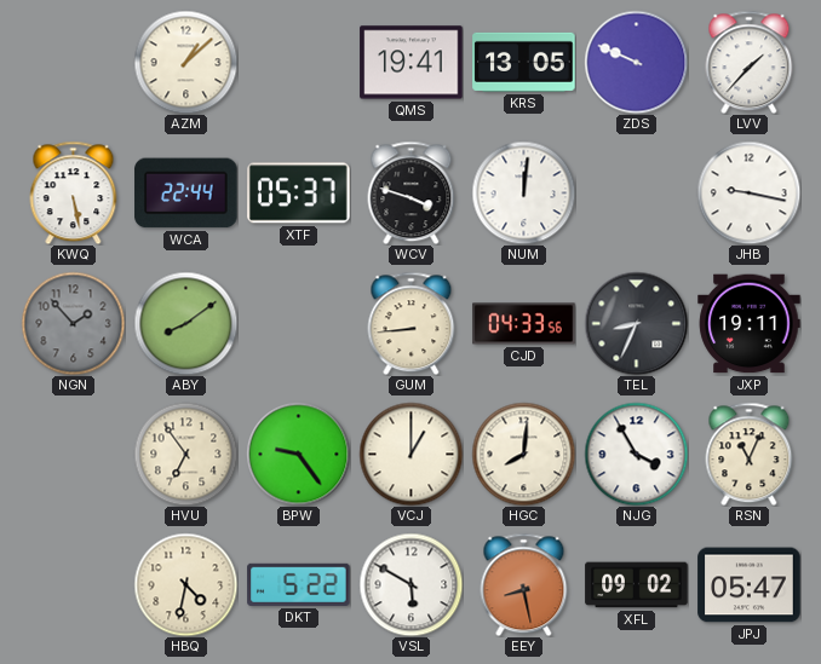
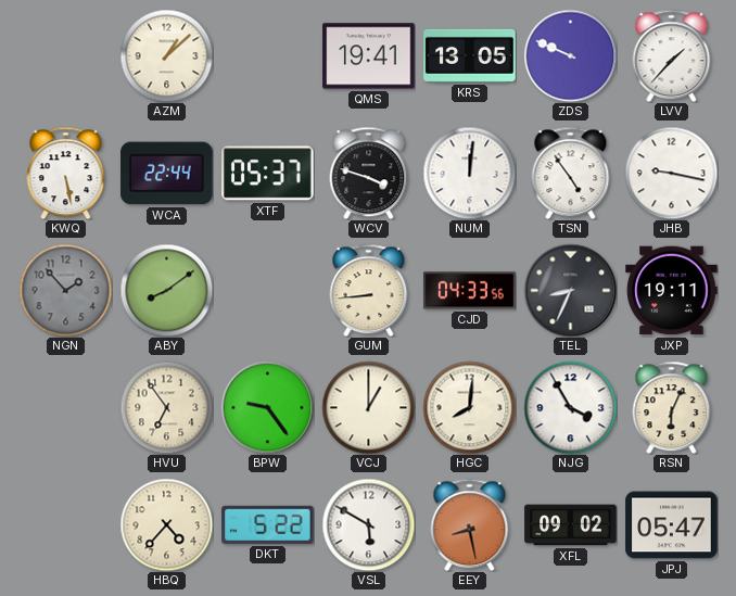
TSN: none -> 4:54
RSN: 11:04 -> 6:04
HBQ: 4:32 -> 4:37
